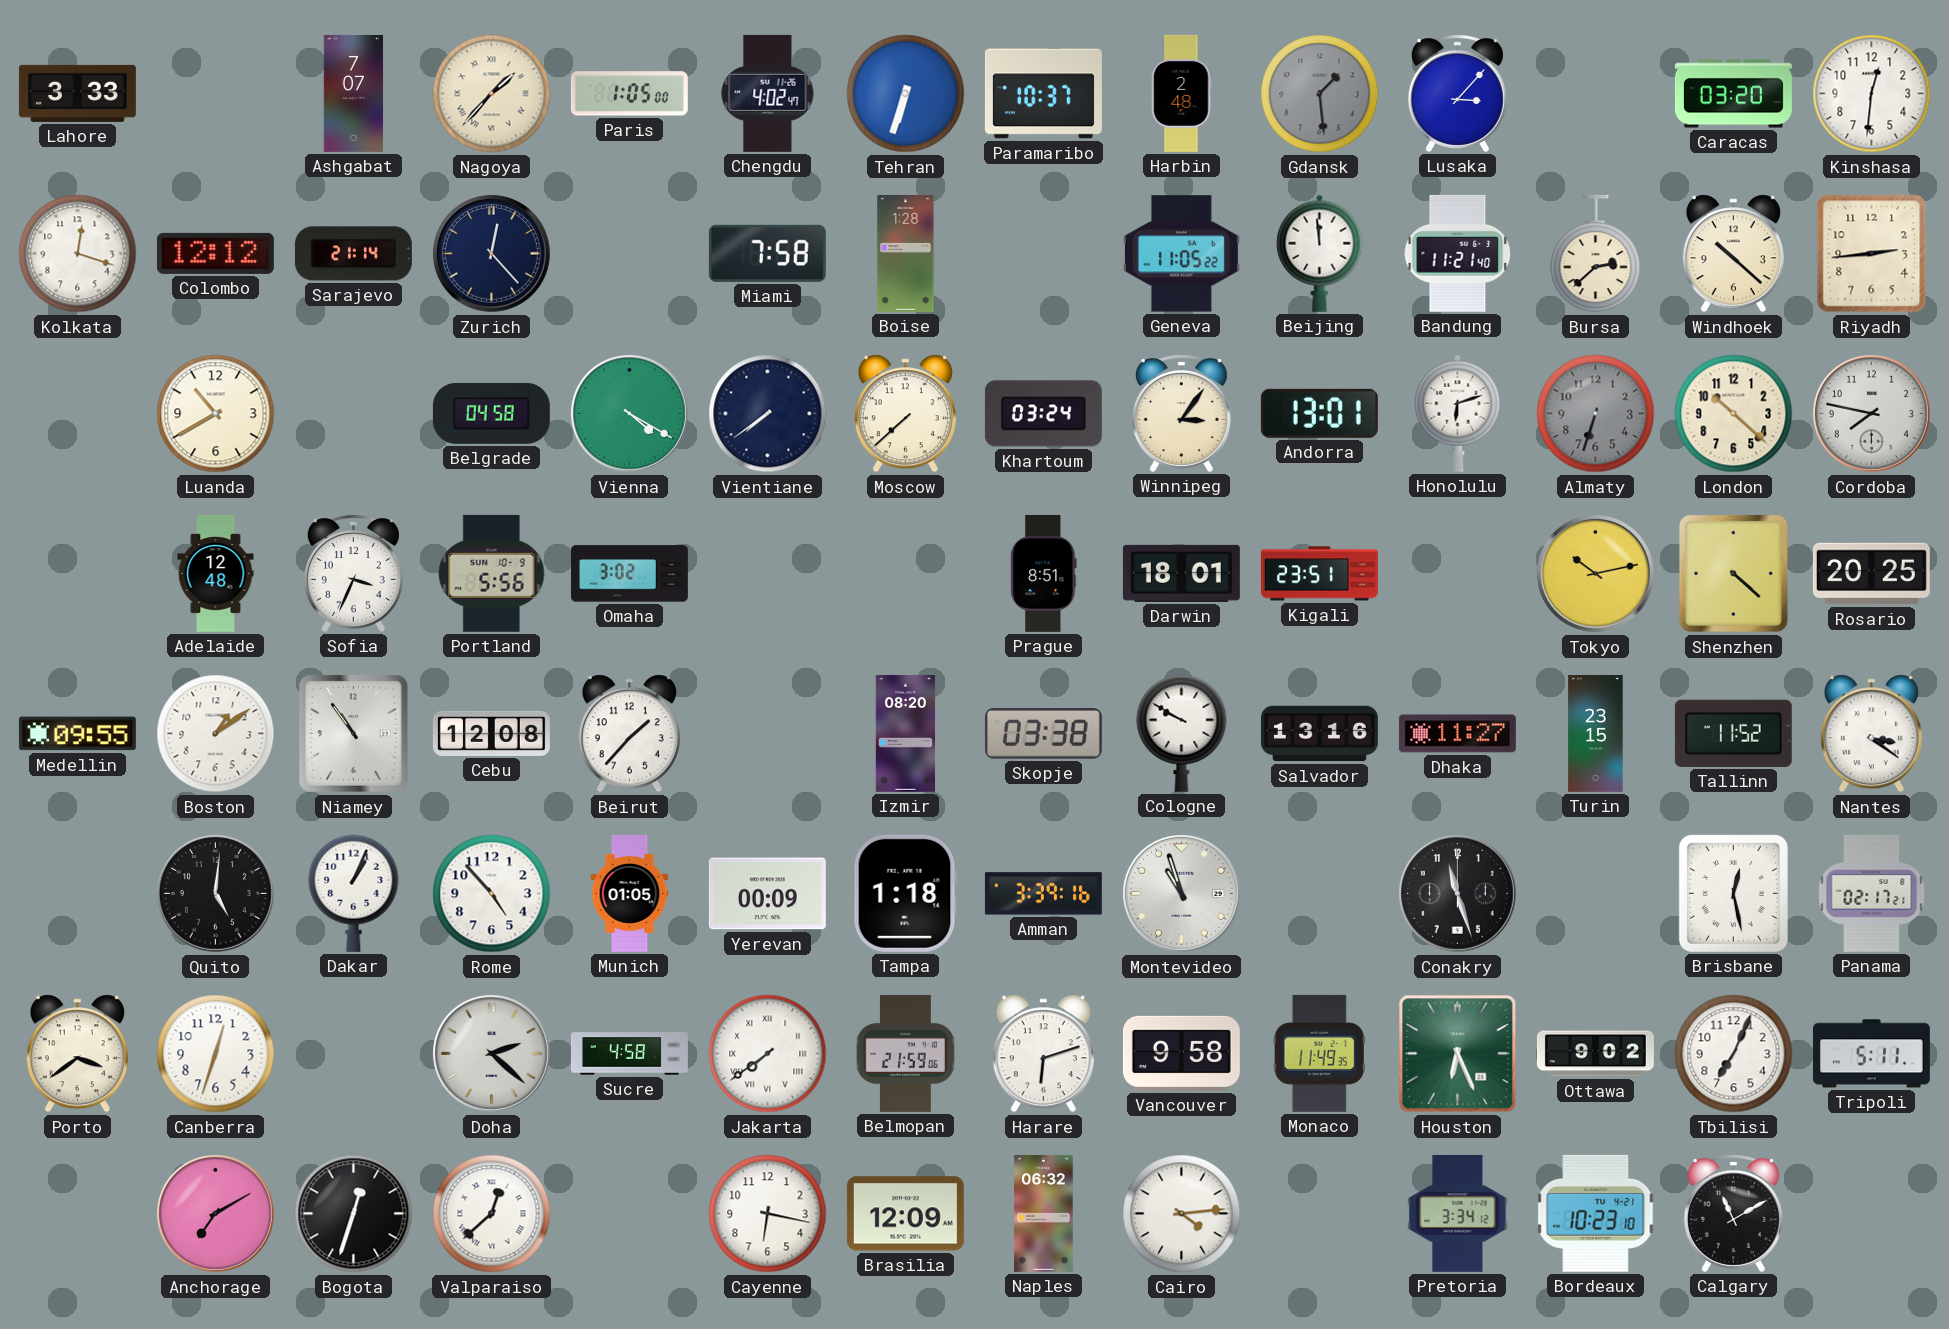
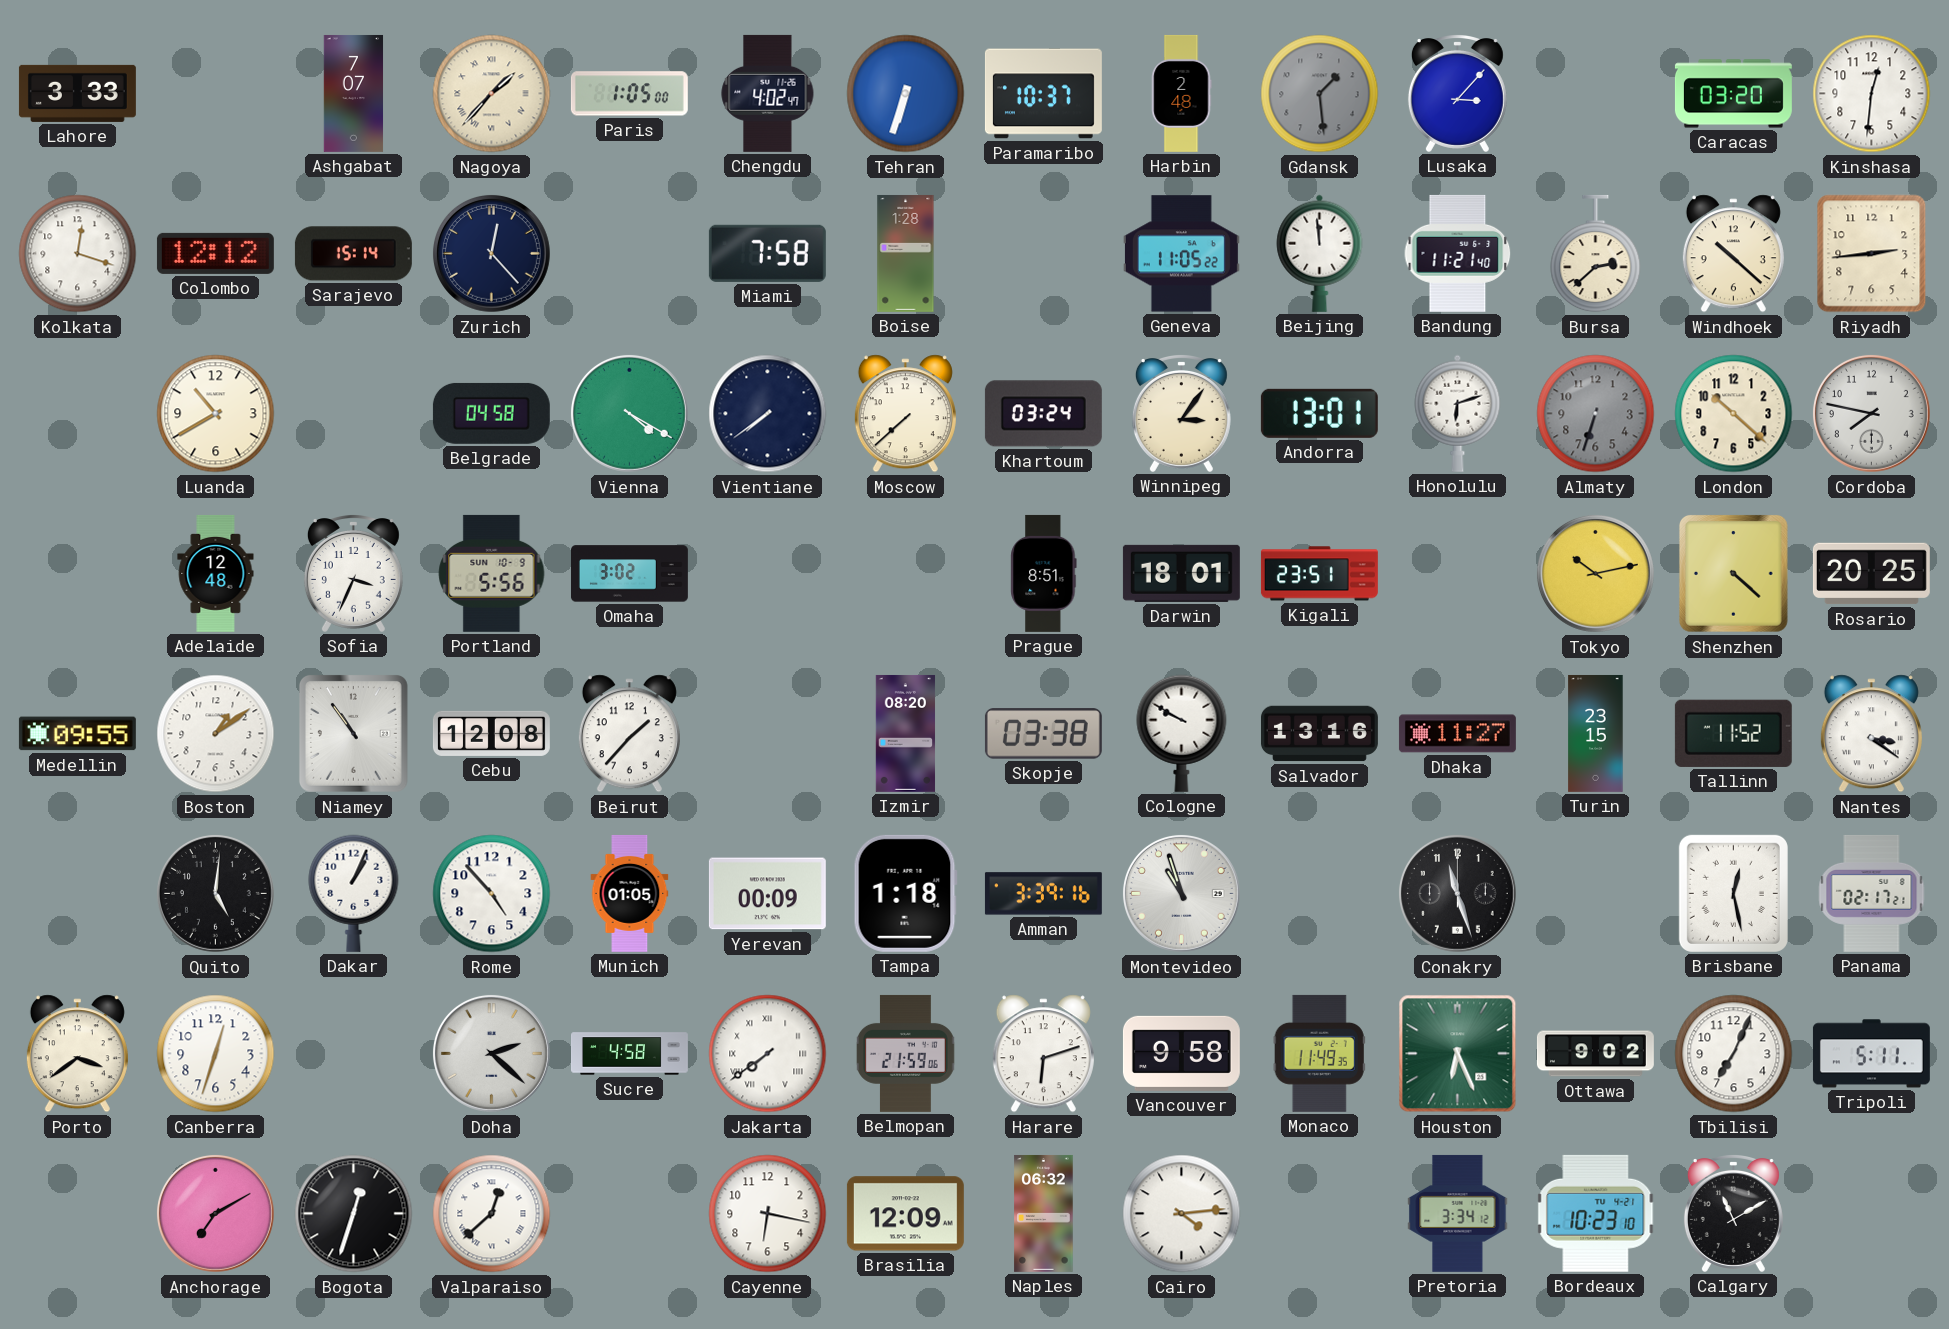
Sarajevo: 21:14 -> 15:14
